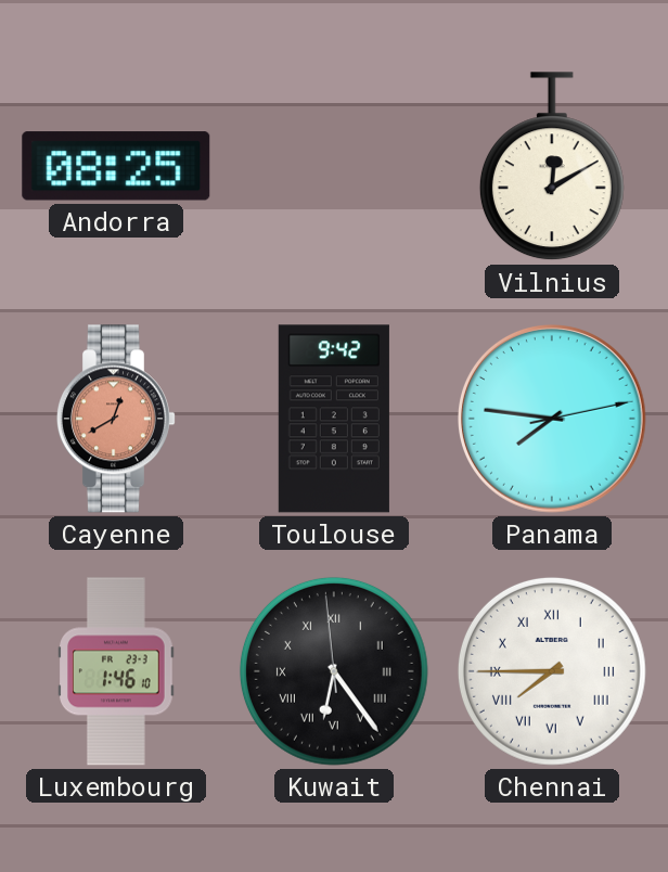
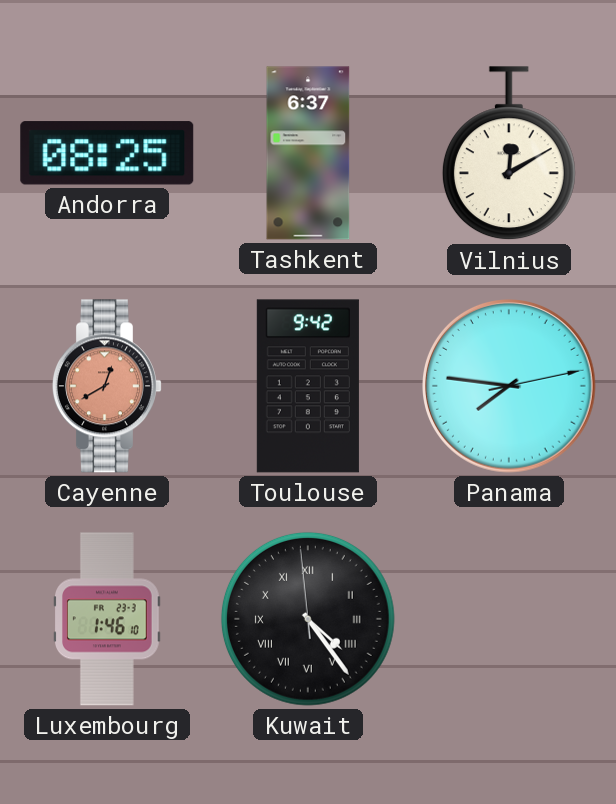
Tashkent: none -> 6:37
Kuwait: 6:23 -> 4:23
Chennai: 7:45 -> none
